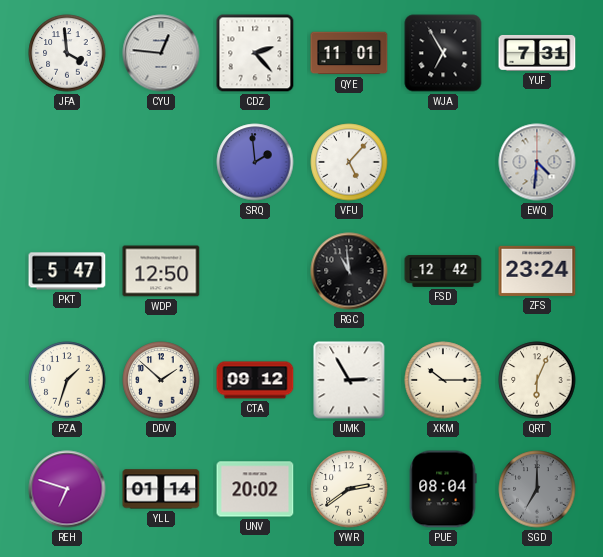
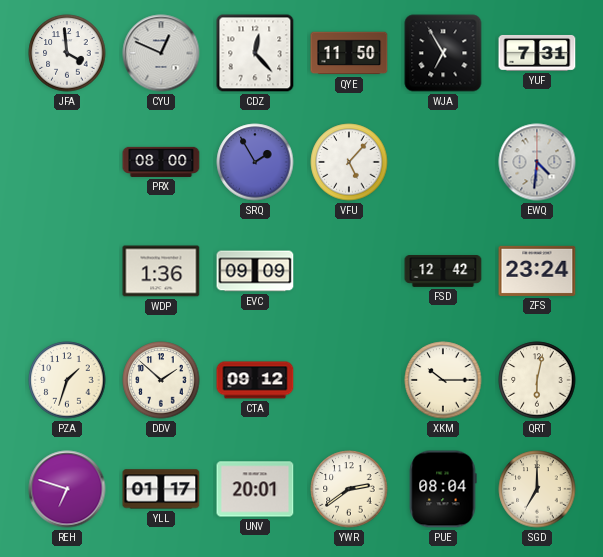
CYU: 12:46 -> 12:49
CDZ: 2:23 -> 12:23
QYE: 11:01 -> 11:50
PRX: none -> 08:00
SRQ: 1:59 -> 1:55
PKT: 5:47 -> none
WDP: 12:50 -> 1:36
EVC: none -> 09:09
RGC: 10:59 -> none
UMK: 2:55 -> none
QRT: 6:04 -> 6:02
YLL: 01:14 -> 01:17
UNV: 20:02 -> 20:01
SGD dial: grey -> cream
